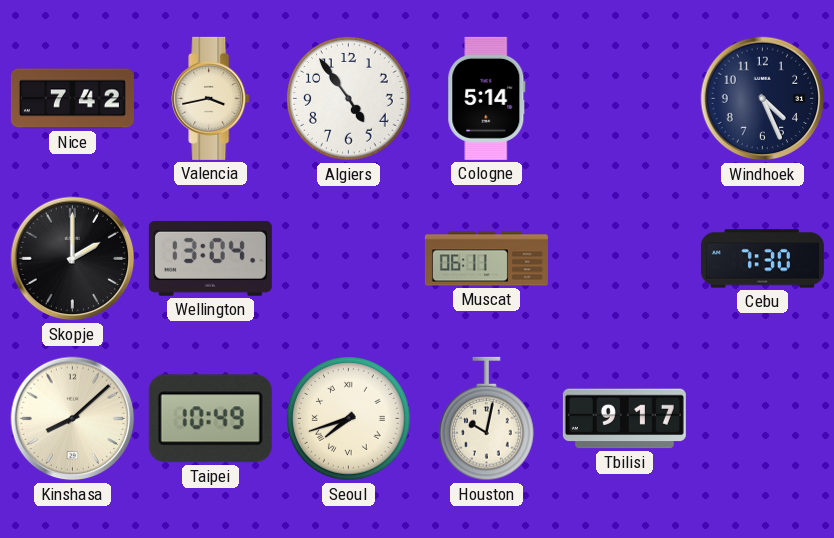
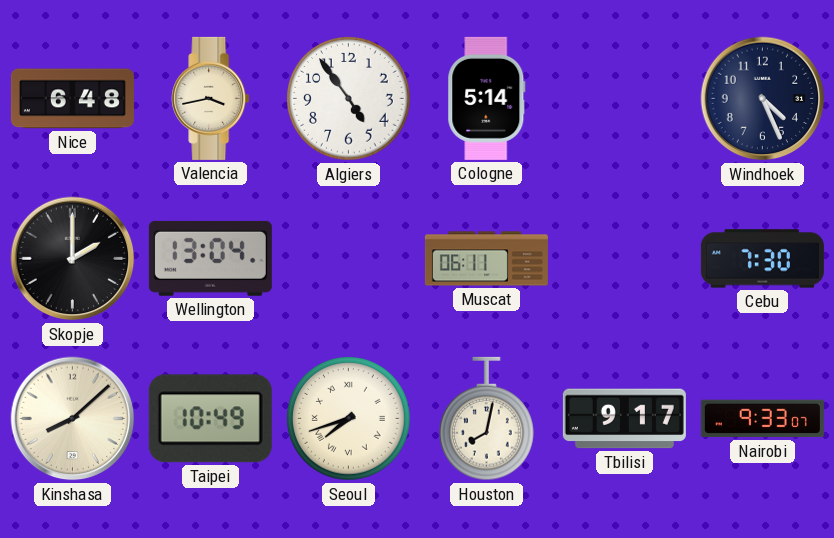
Nice: 7:42 -> 6:48
Houston: 10:02 -> 8:02
Nairobi: none -> 9:33
